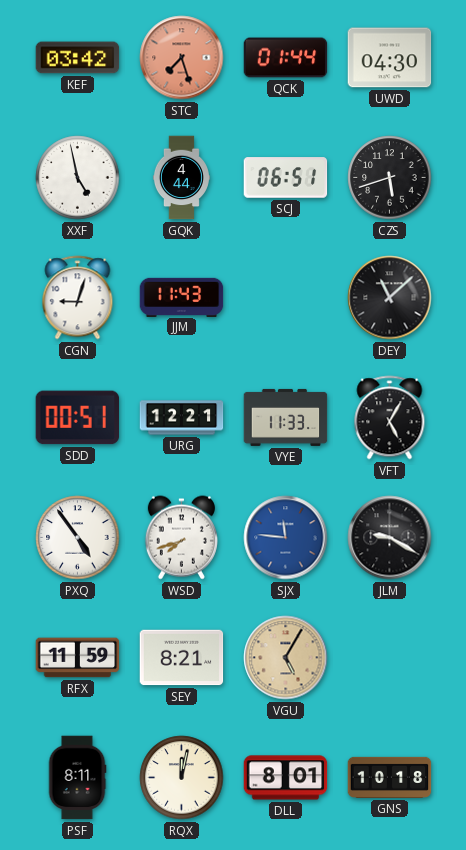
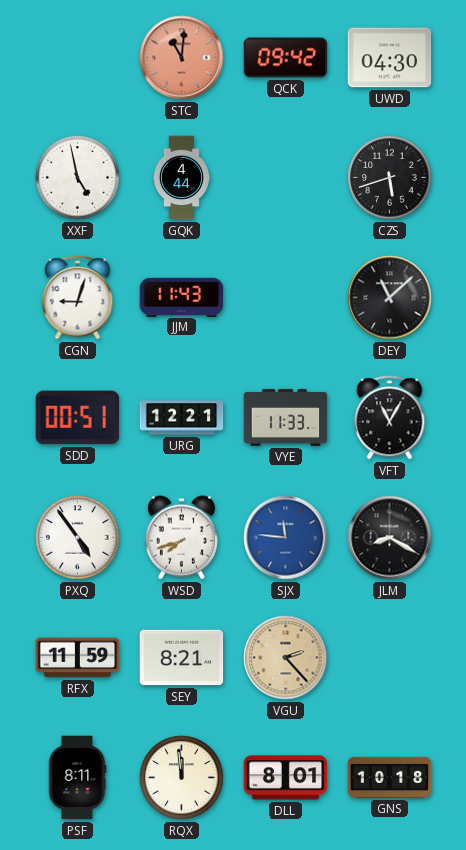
KEF: 03:42 -> none
STC: 7:27 -> 11:01
QCK: 01:44 -> 09:42
SCJ: 06:51 -> none
VFT: 5:05 -> 11:05
JLM: 9:20 -> 8:20
VGU: 5:05 -> 2:23
RQX: 12:02 -> 11:59
